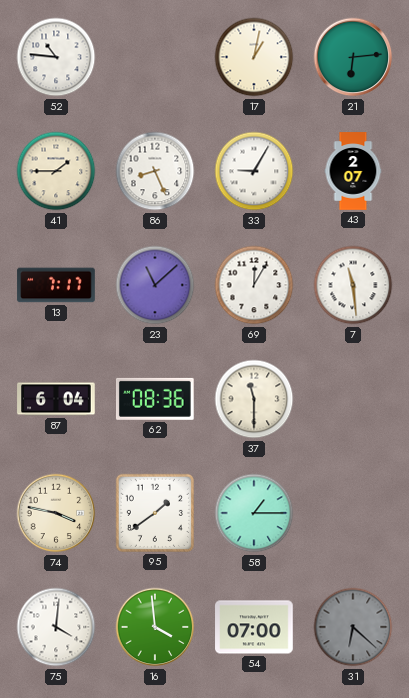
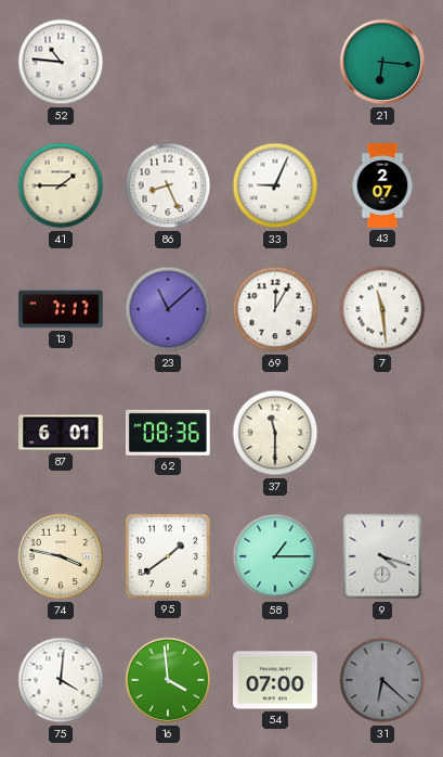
17: 1:02 -> none
21: 6:14 -> 6:16
33: 9:05 -> 9:04
87: 6:04 -> 6:01
9: none -> 4:18
